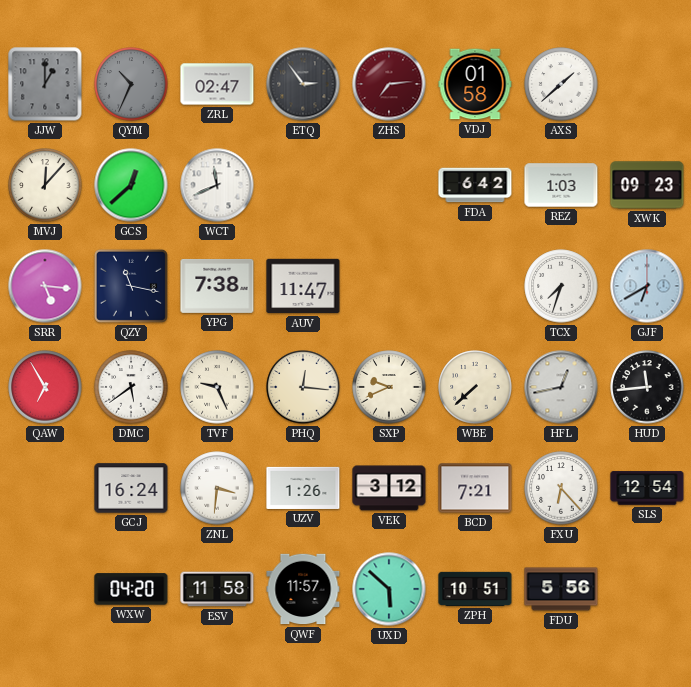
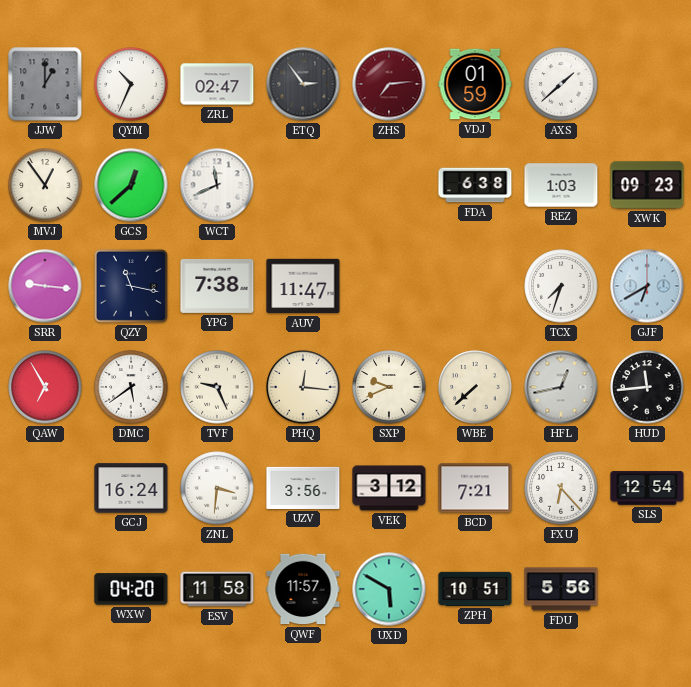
QYM dial: grey -> white
VDJ: 01:58 -> 01:59
MVJ: 12:07 -> 12:54
FDA: 6:42 -> 6:38
SRR: 5:16 -> 9:16
UZV: 1:26 -> 3:56
UXD: 5:52 -> 5:50
